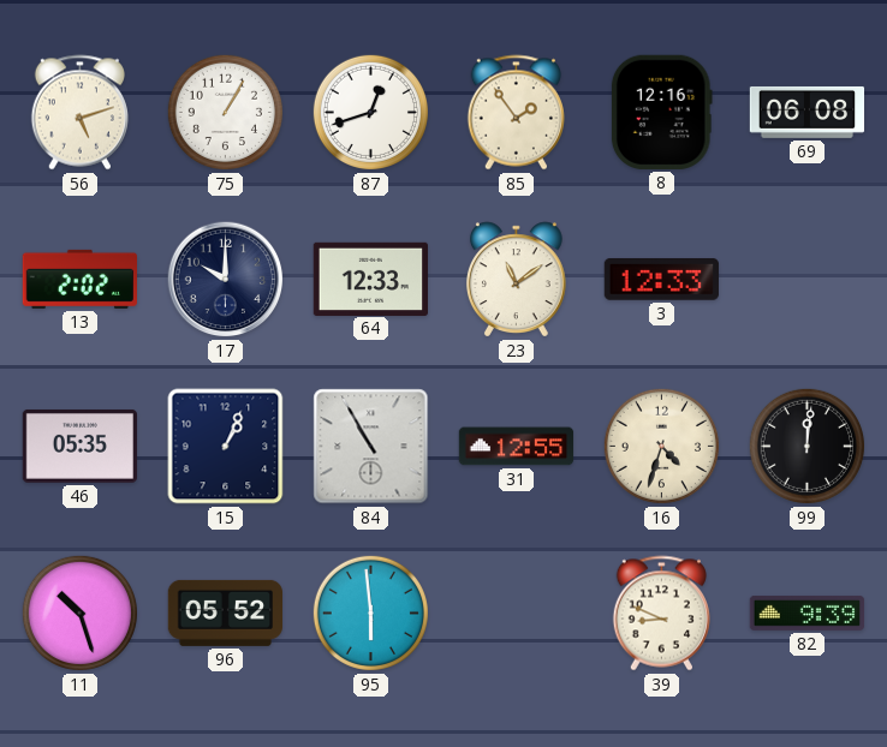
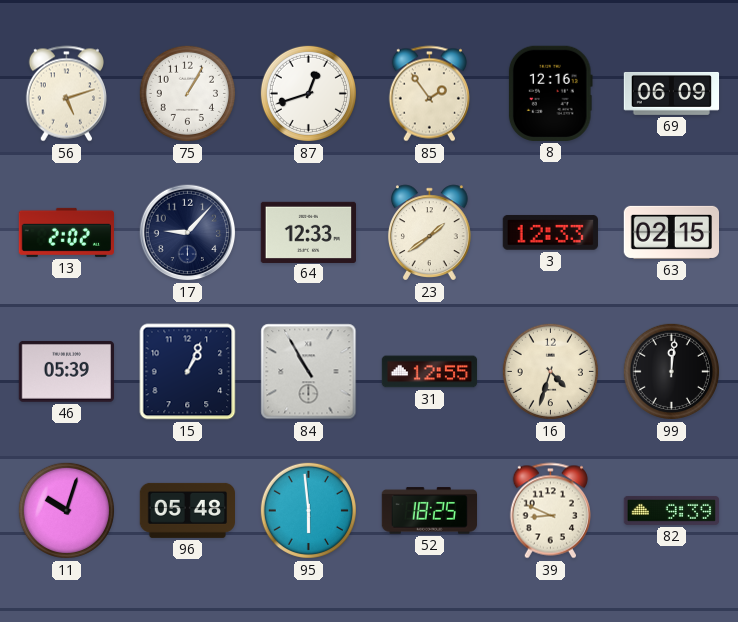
69: 06:08 -> 06:09
17: 10:00 -> 9:07
23: 11:09 -> 1:39
63: none -> 02:15
46: 05:35 -> 05:39
11: 10:27 -> 10:03
96: 05:52 -> 05:48
52: none -> 18:25
